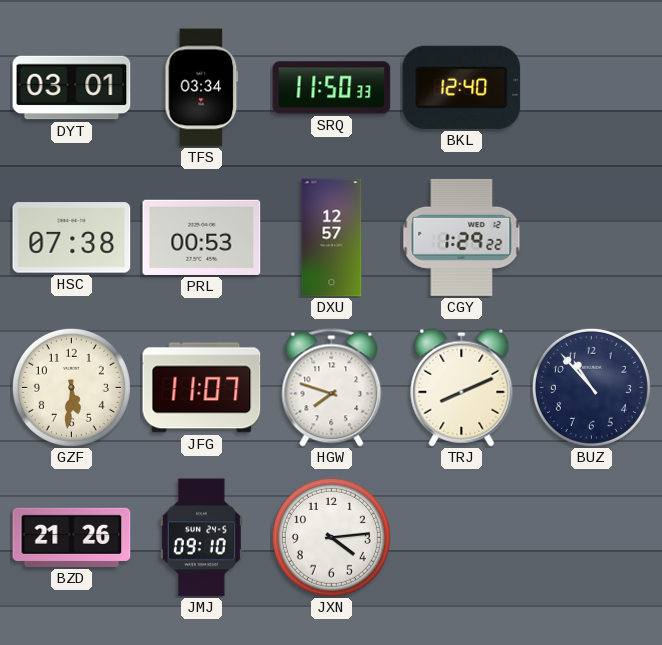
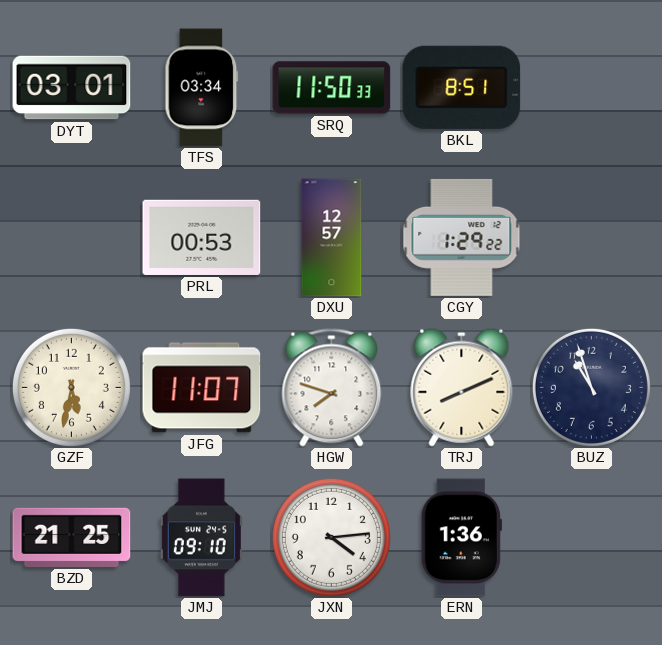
BKL: 12:40 -> 8:51
HSC: 07:38 -> none
GZF: 5:31 -> 5:32
BUZ: 10:53 -> 10:57
BZD: 21:26 -> 21:25
ERN: none -> 1:36
